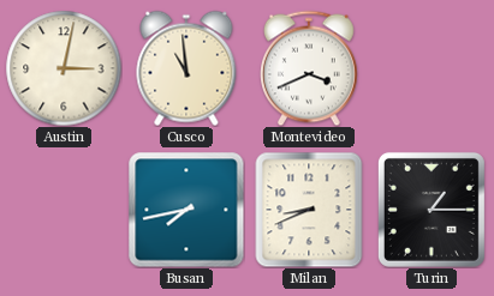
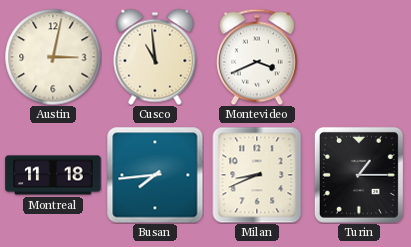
Montreal: none -> 11:18
Busan: 7:43 -> 7:44
